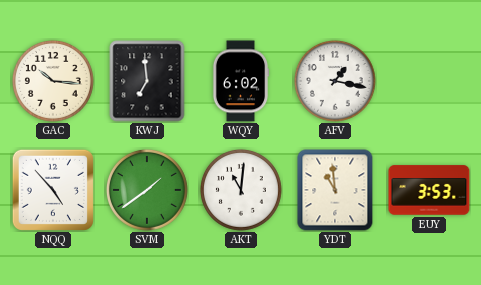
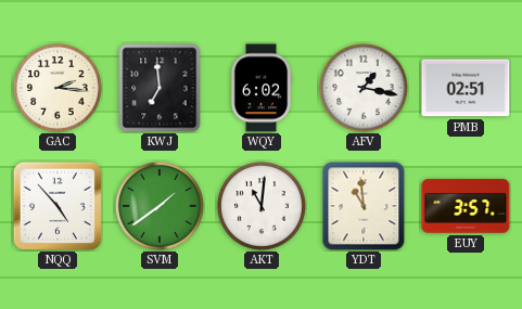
GAC: 10:16 -> 2:16
PMB: none -> 02:51
EUY: 3:53 -> 3:57
